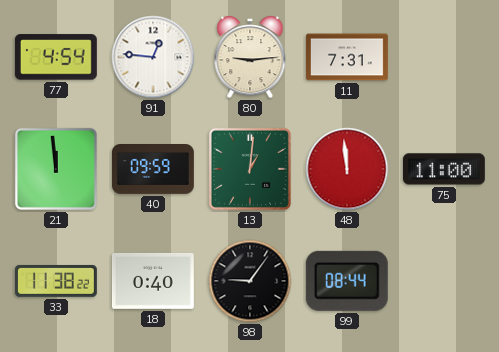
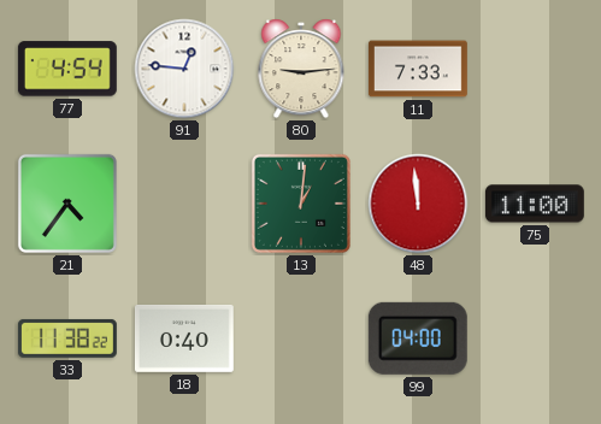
11: 7:31 -> 7:33
21: 11:59 -> 4:36
40: 09:59 -> none
98: 9:06 -> none
99: 08:44 -> 04:00
